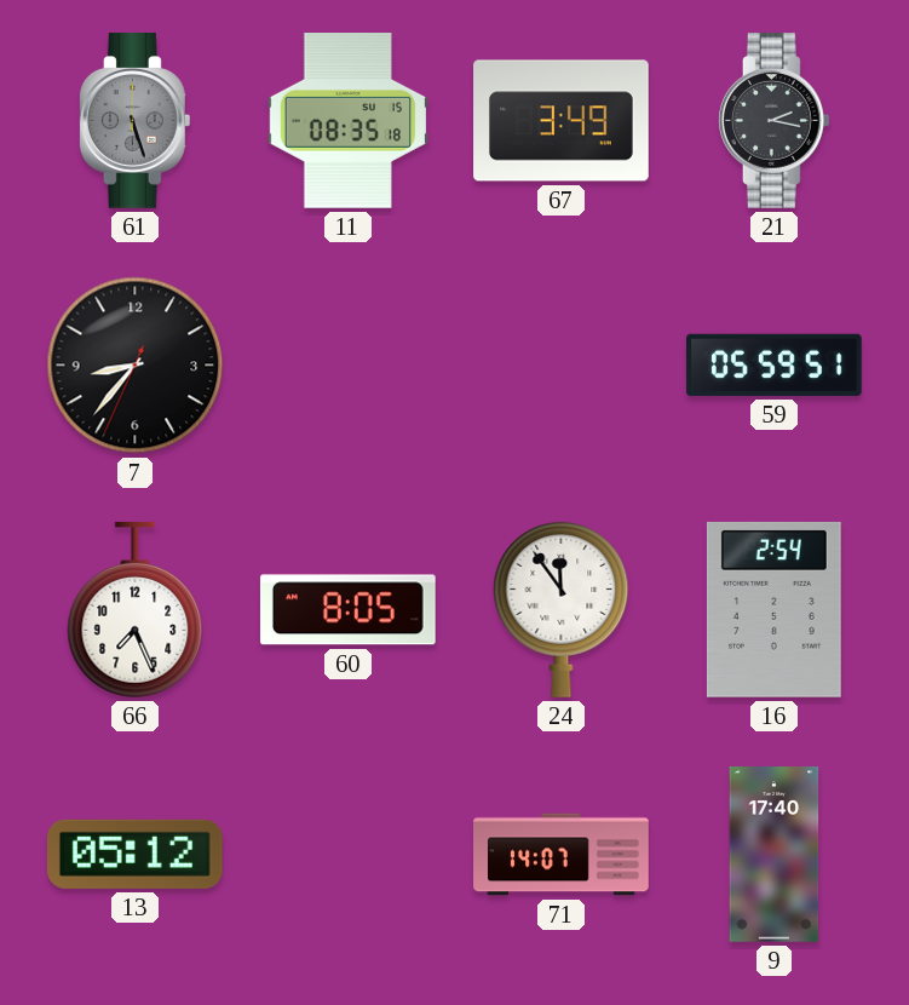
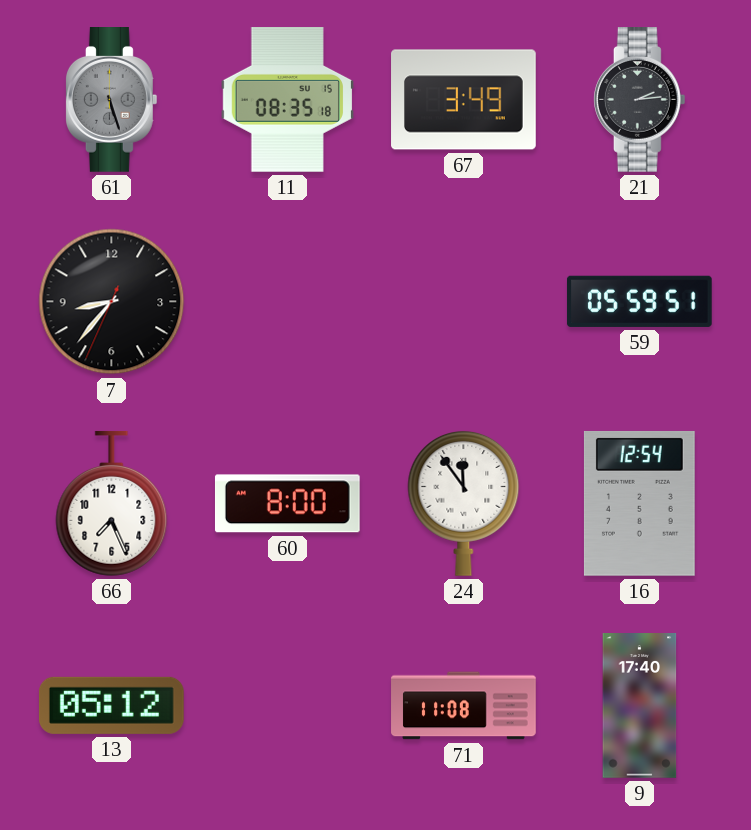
21: 2:17 -> 2:14
60: 8:05 -> 8:00
16: 2:54 -> 12:54
71: 14:07 -> 11:08
